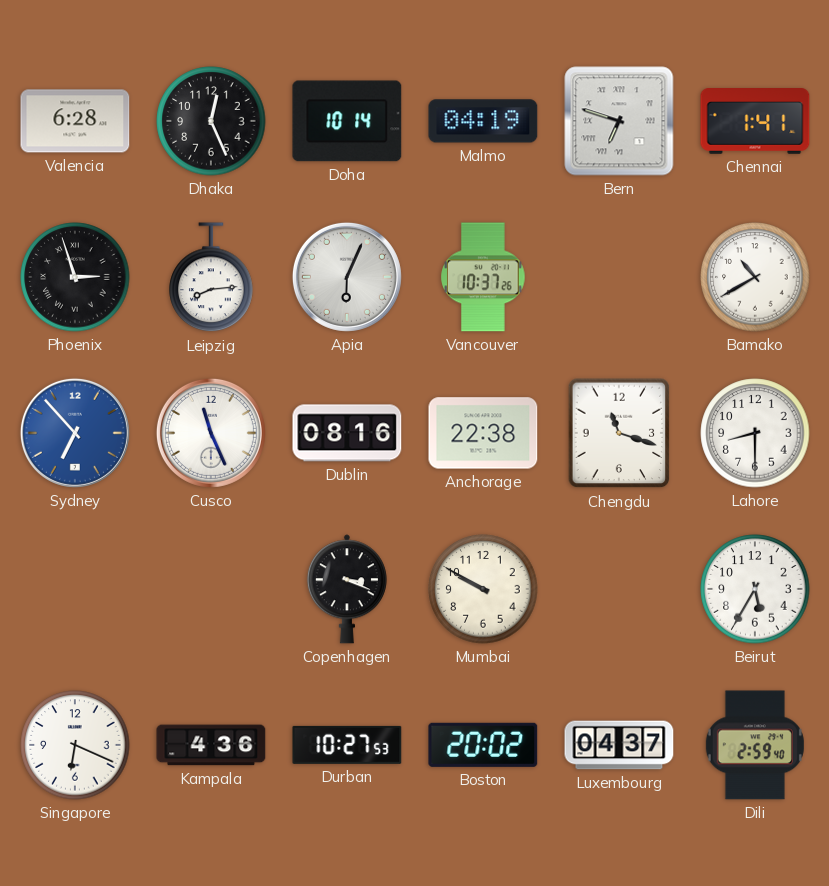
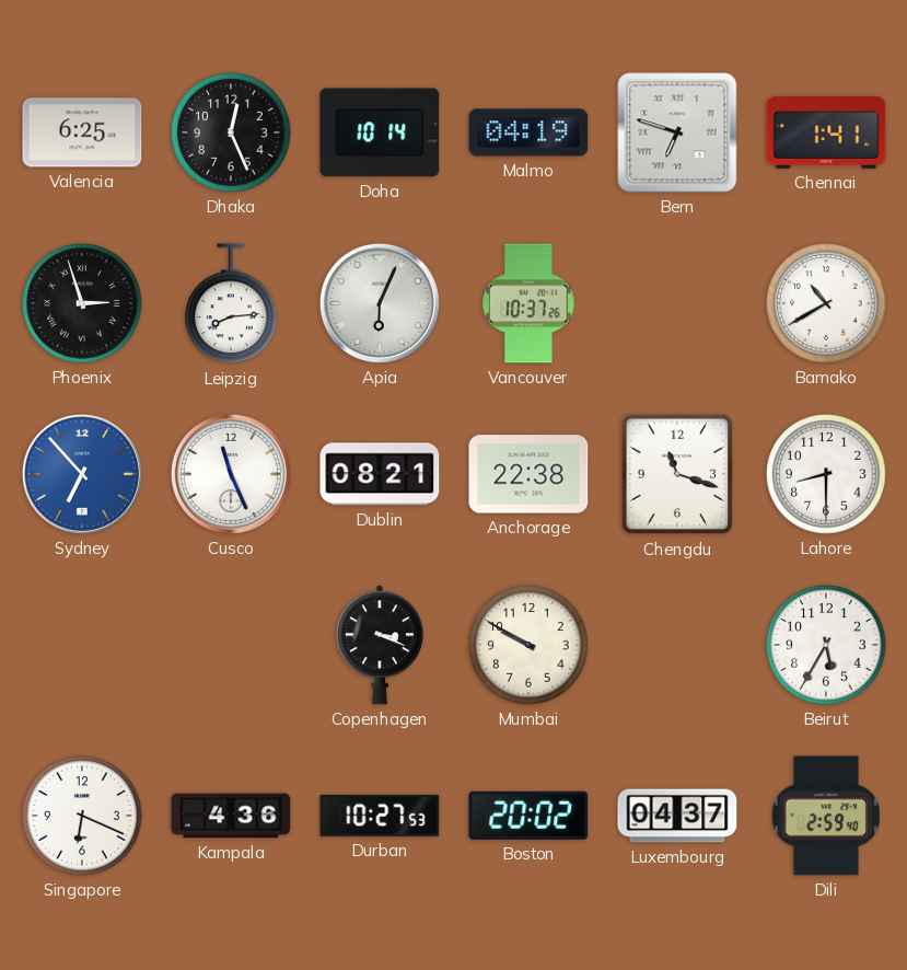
Valencia: 6:28 -> 6:25
Dublin: 08:16 -> 08:21
